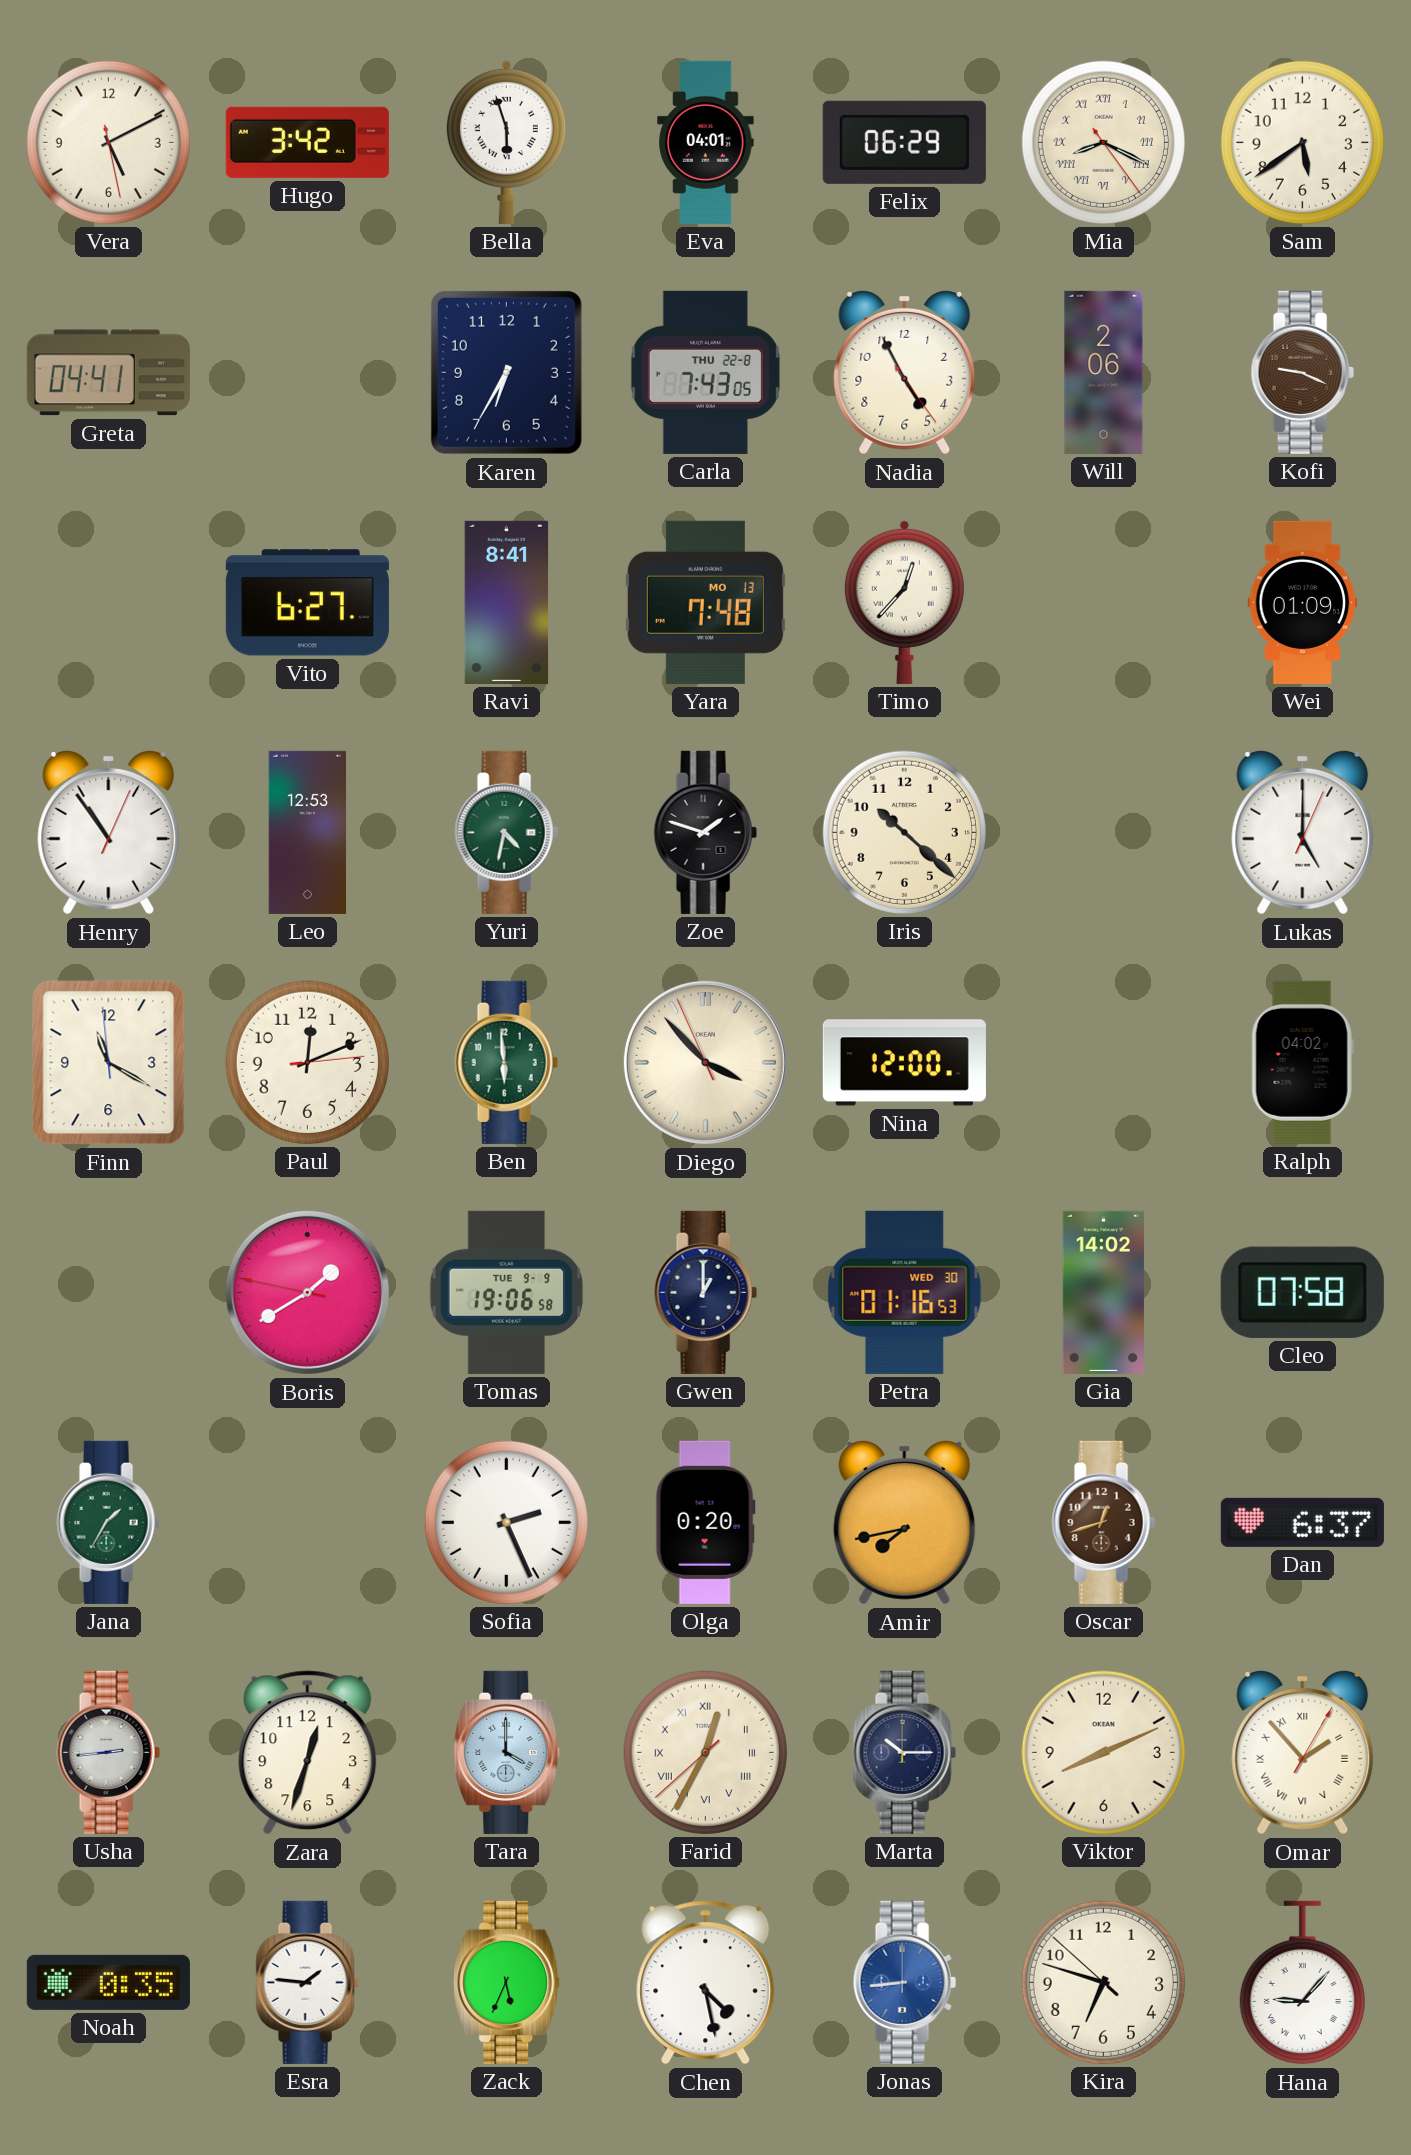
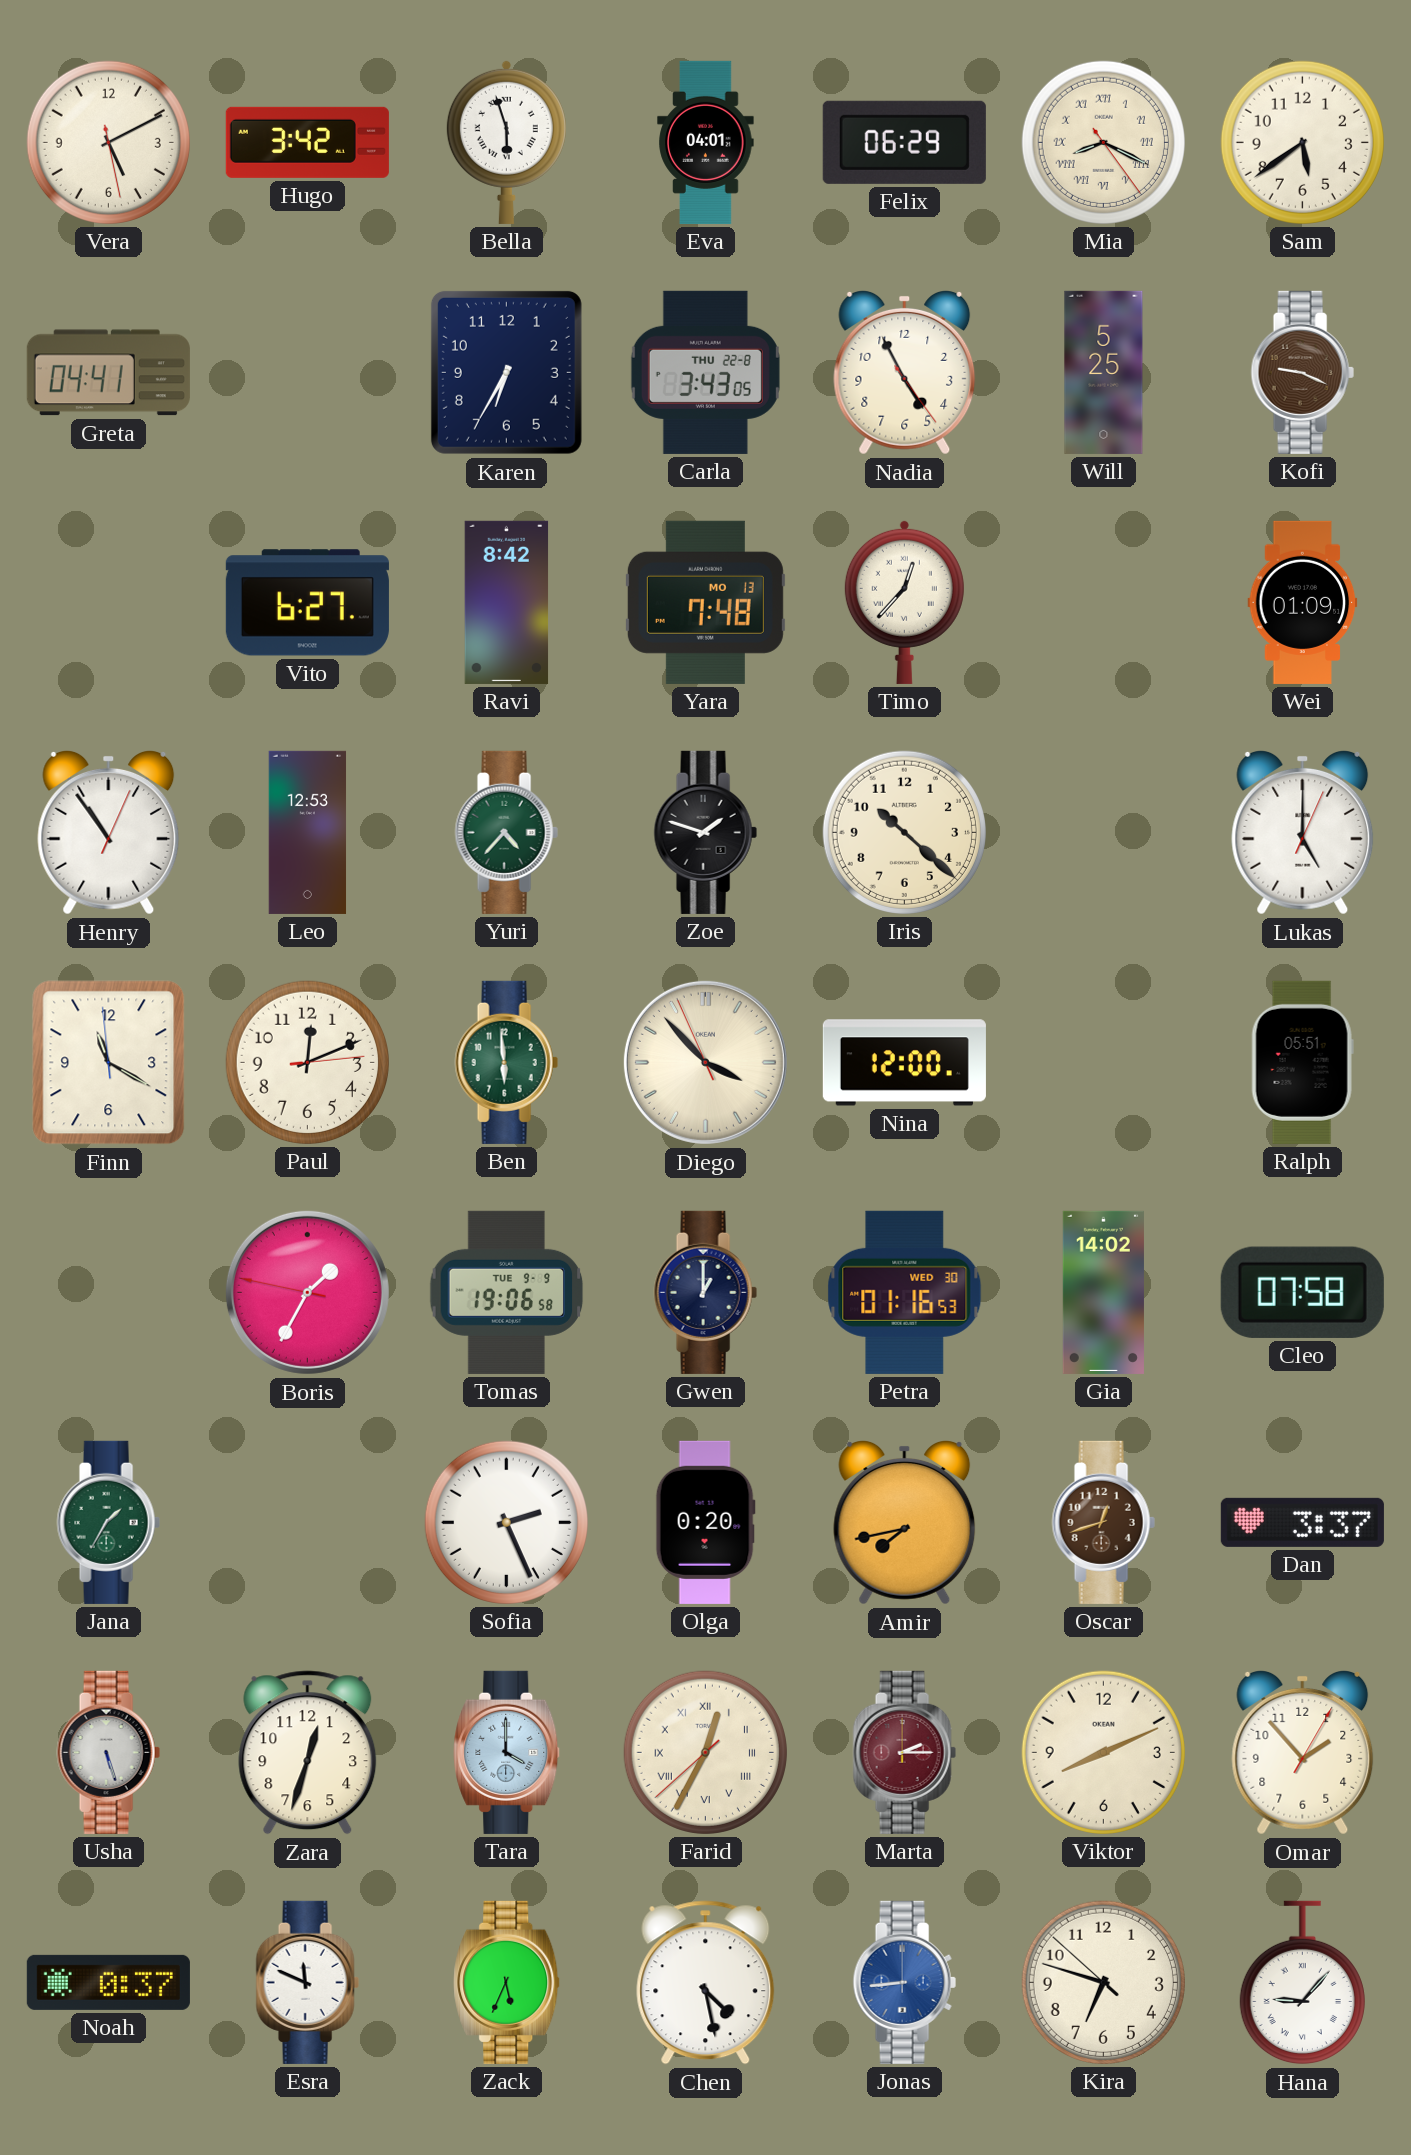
Carla: 7:43 -> 3:43
Will: 2:06 -> 5:25
Ravi: 8:41 -> 8:42
Yuri: 4:32 -> 4:37
Ralph: 04:02 -> 05:51
Boris: 1:39 -> 1:34
Dan: 6:37 -> 3:37
Usha: 2:44 -> 5:27
Marta: 10:15 -> 2:15
Marta dial: navy -> burgundy
Omar numerals: Roman -> Arabic
Noah: 0:35 -> 0:37
Esra: 1:46 -> 11:49
